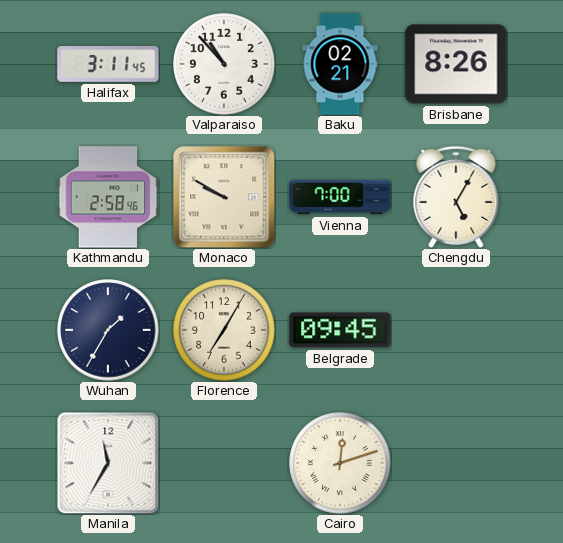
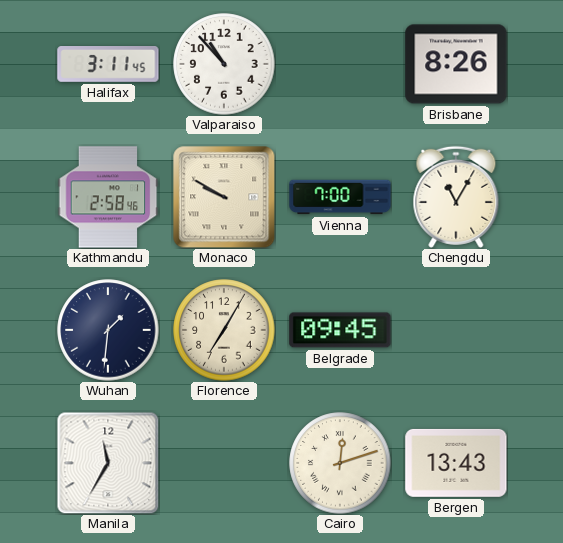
Baku: 02:21 -> none
Chengdu: 5:05 -> 11:05
Wuhan: 1:35 -> 1:31
Bergen: none -> 13:43
